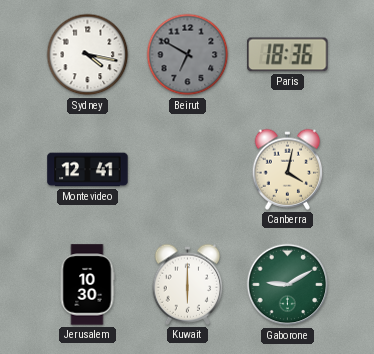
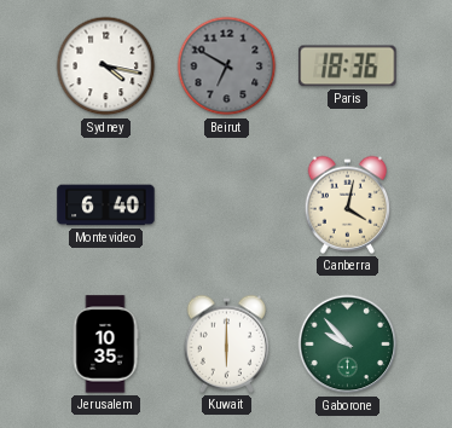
Montevideo: 12:41 -> 6:40
Jerusalem: 10:30 -> 10:35
Gaborone: 9:10 -> 9:53
